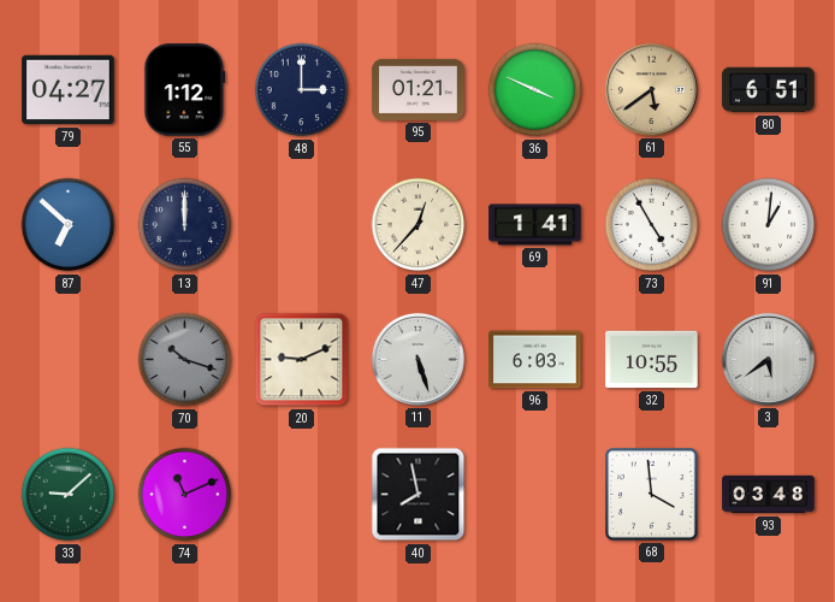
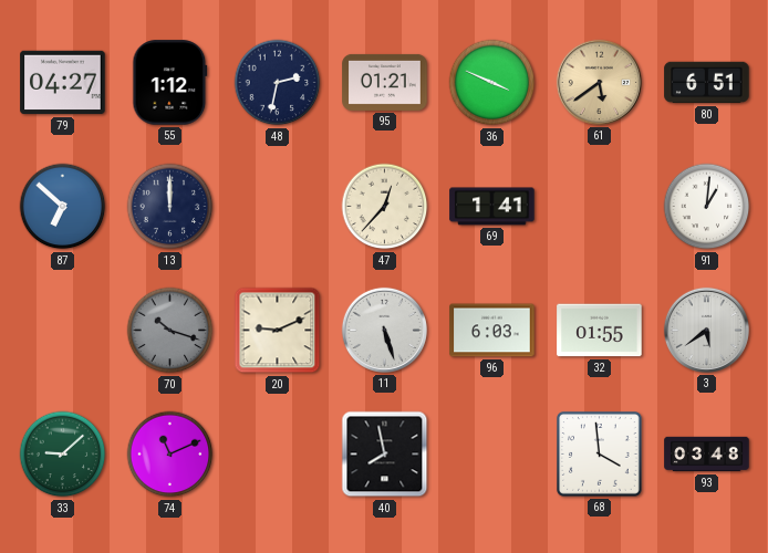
48: 3:00 -> 2:32
73: 4:55 -> none
32: 10:55 -> 01:55
